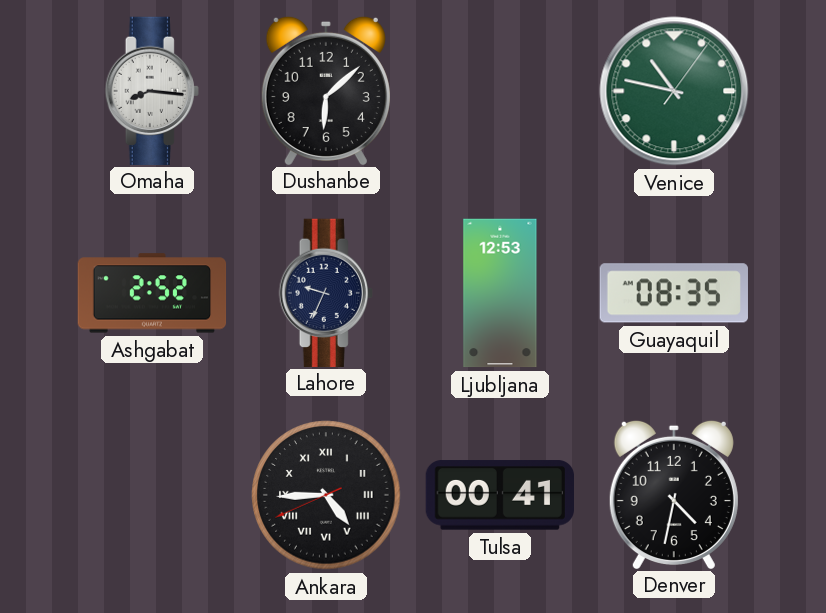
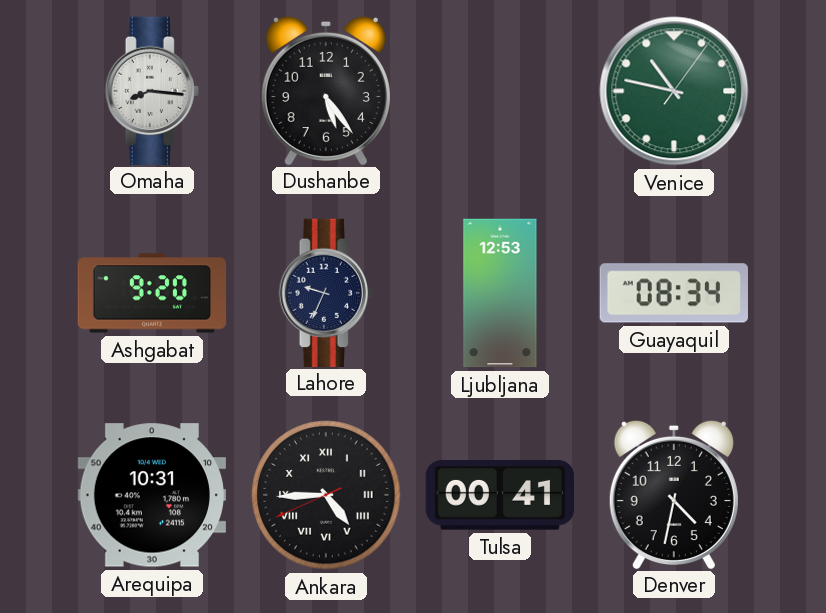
Dushanbe: 6:08 -> 5:24
Ashgabat: 2:52 -> 9:20
Guayaquil: 08:35 -> 08:34
Arequipa: none -> 10:31
